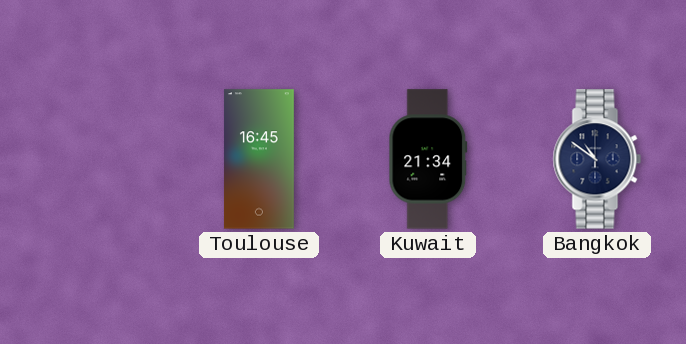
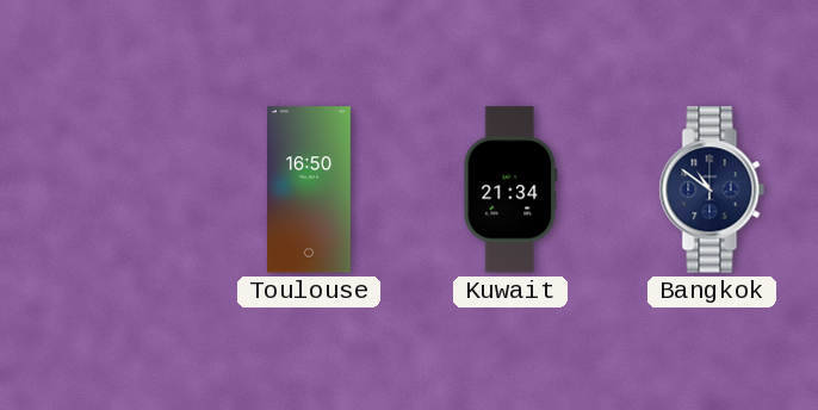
Toulouse: 16:45 -> 16:50
